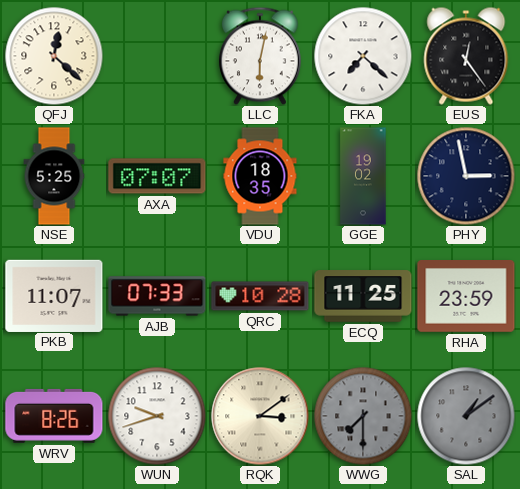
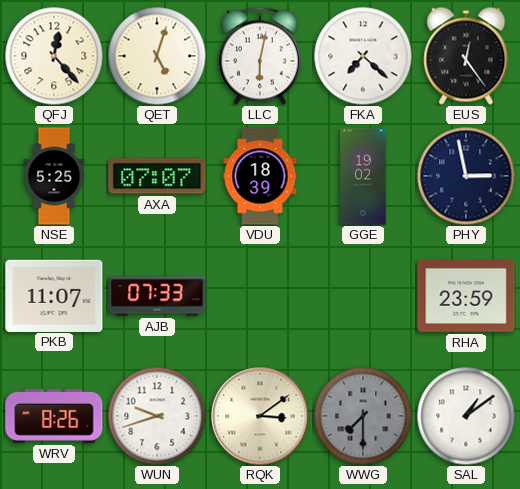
QFJ: 12:22 -> 12:23
QET: none -> 5:03
VDU: 18:35 -> 18:39
QRC: 10:28 -> none
ECQ: 11:25 -> none
SAL dial: grey -> white
